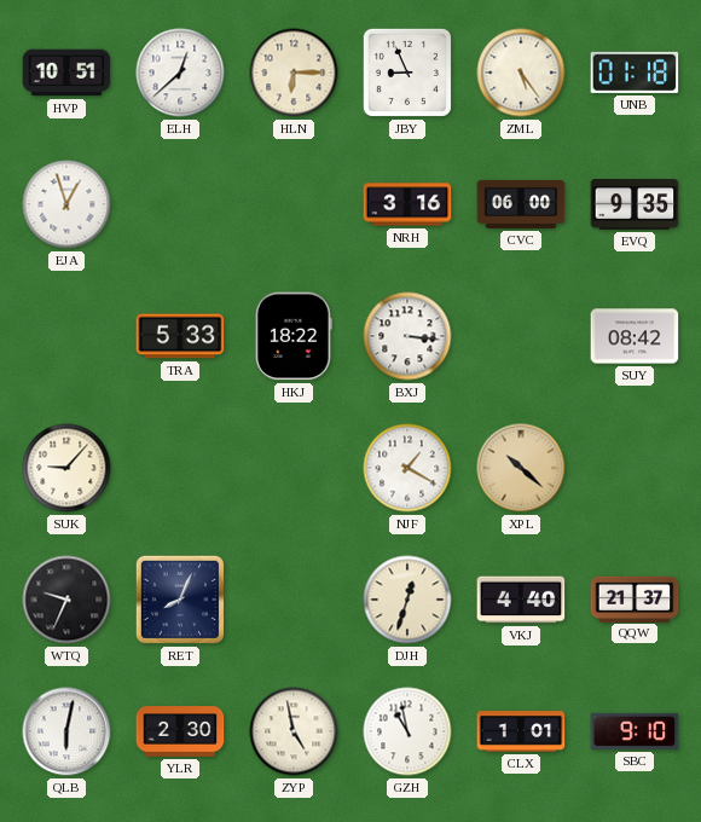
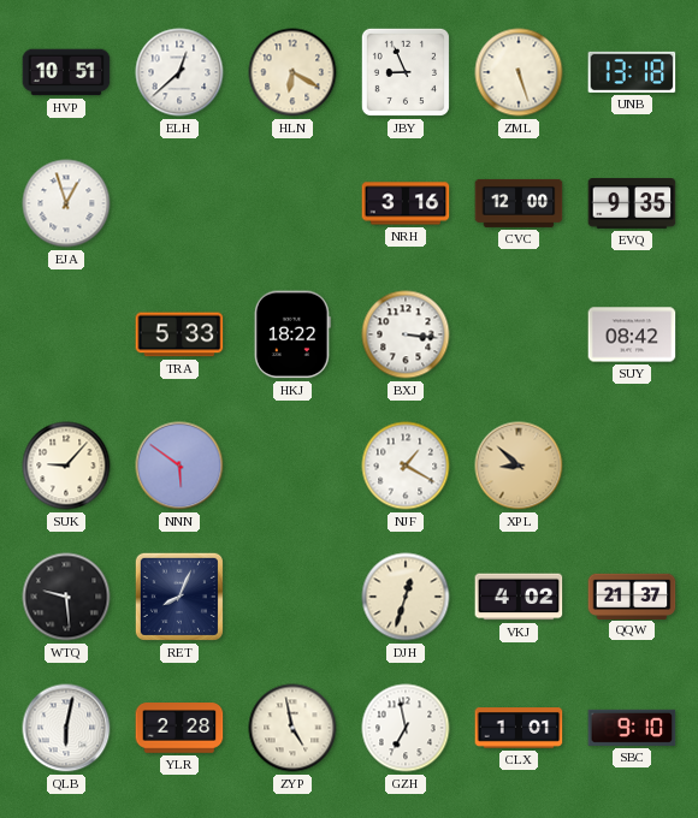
HLN: 6:15 -> 6:20
ZML: 5:24 -> 5:27
UNB: 01:18 -> 13:18
CVC: 06:00 -> 12:00
NNN: none -> 5:51
XPL: 10:22 -> 8:52
WTQ: 9:34 -> 9:29
VKJ: 4:40 -> 4:02
YLR: 2:30 -> 2:28
GZH: 10:58 -> 6:58
